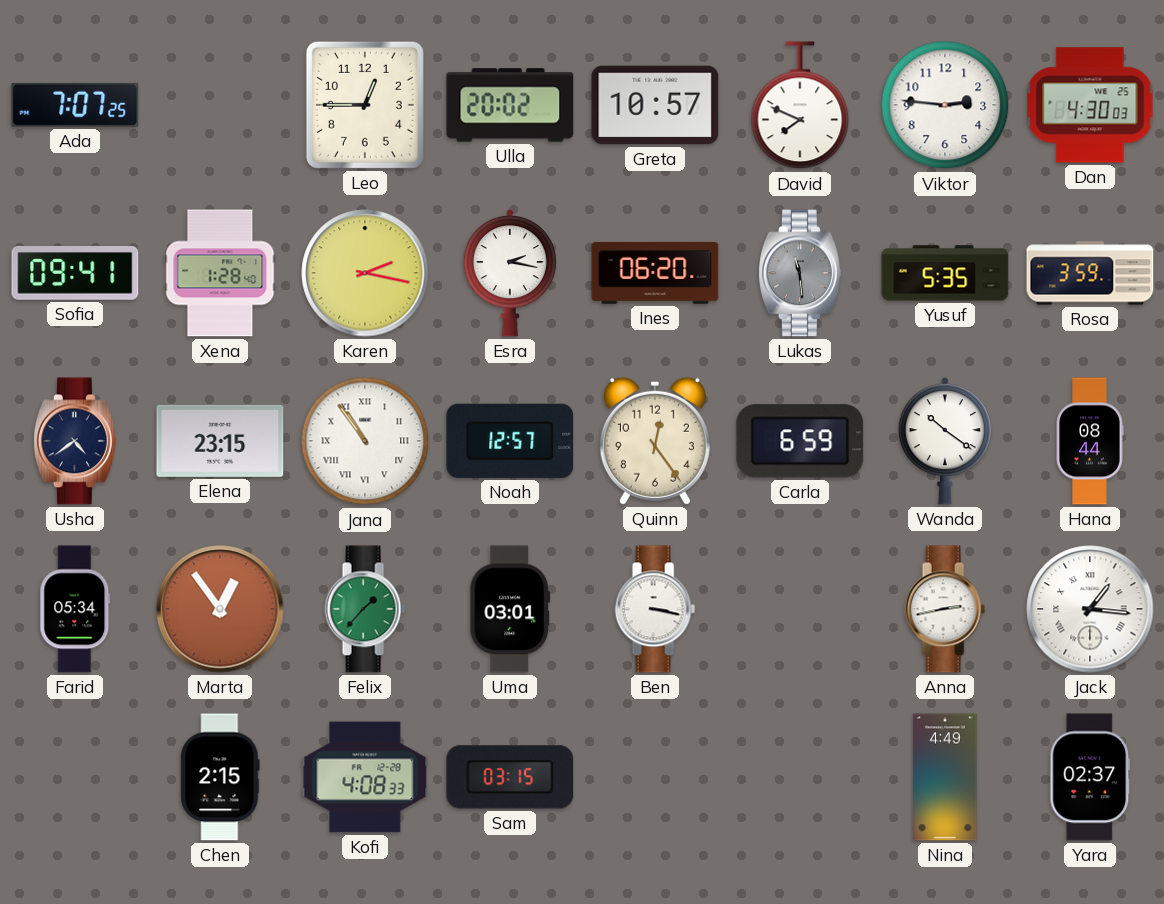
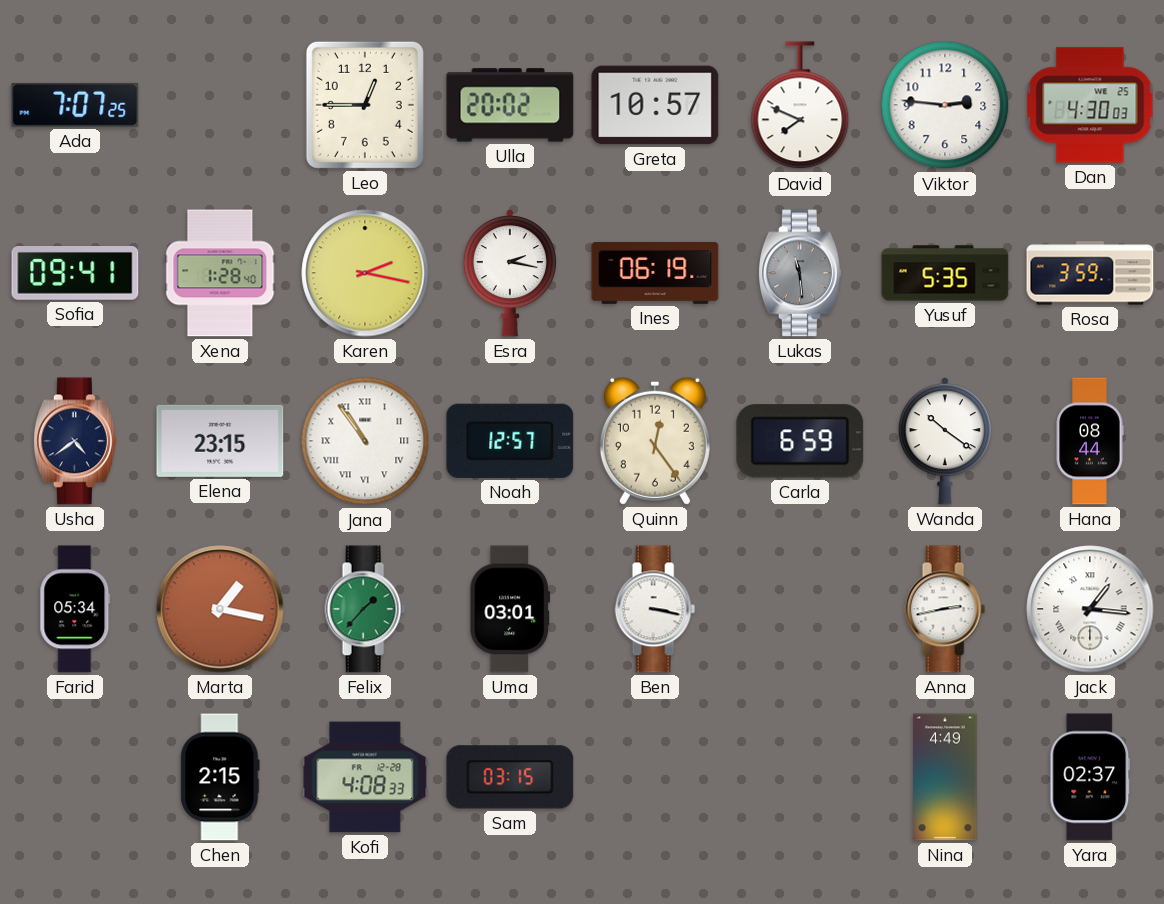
Ines: 06:20 -> 06:19
Marta: 12:54 -> 1:17
